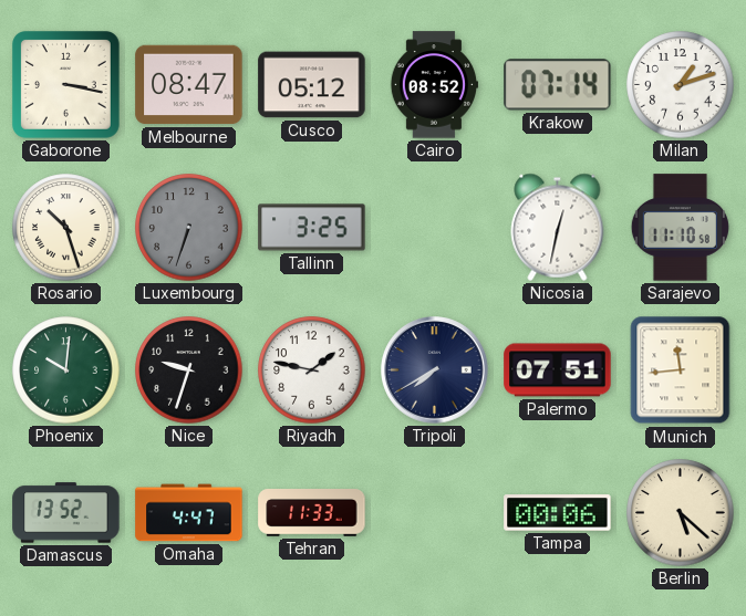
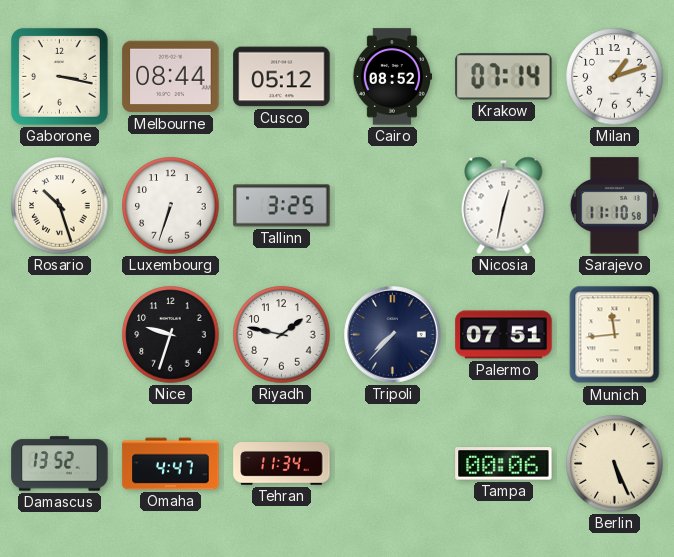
Melbourne: 08:47 -> 08:44
Luxembourg dial: grey -> white
Phoenix: 10:01 -> none
Tripoli: 7:40 -> 7:37
Tehran: 11:33 -> 11:34
Berlin: 5:22 -> 5:26
